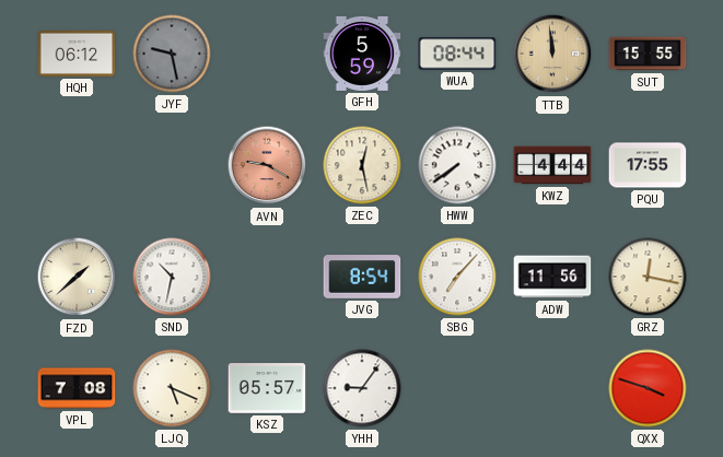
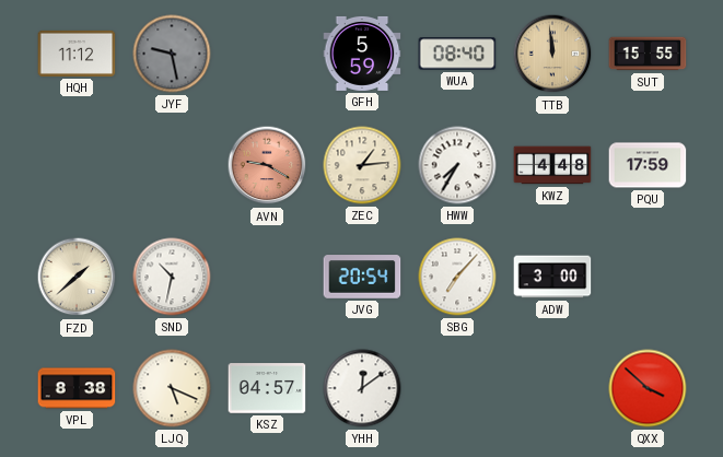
HQH: 06:12 -> 11:12
WUA: 08:44 -> 08:40
ZEC: 12:28 -> 1:14
HWW: 7:39 -> 7:35
KWZ: 4:44 -> 4:48
PQU: 17:55 -> 17:59
JVG: 8:54 -> 20:54
ADW: 11:56 -> 3:00
GRZ: 12:17 -> none
VPL: 7:08 -> 8:38
KSZ: 05:57 -> 04:57
YHH: 9:06 -> 12:09
QXX: 3:48 -> 3:52
